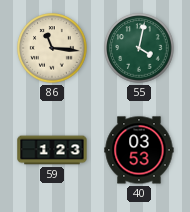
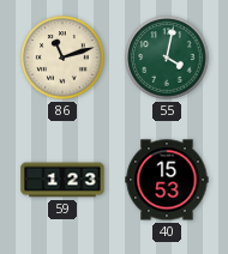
86: 11:16 -> 11:12
40: 03:53 -> 15:53
